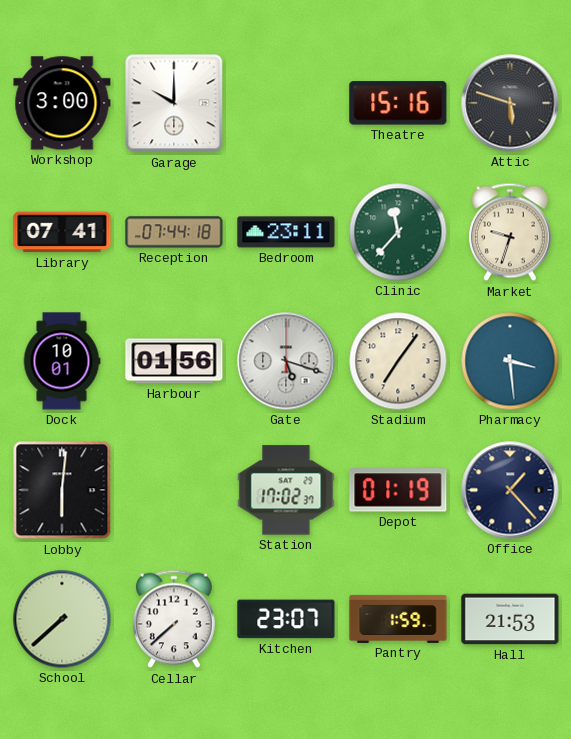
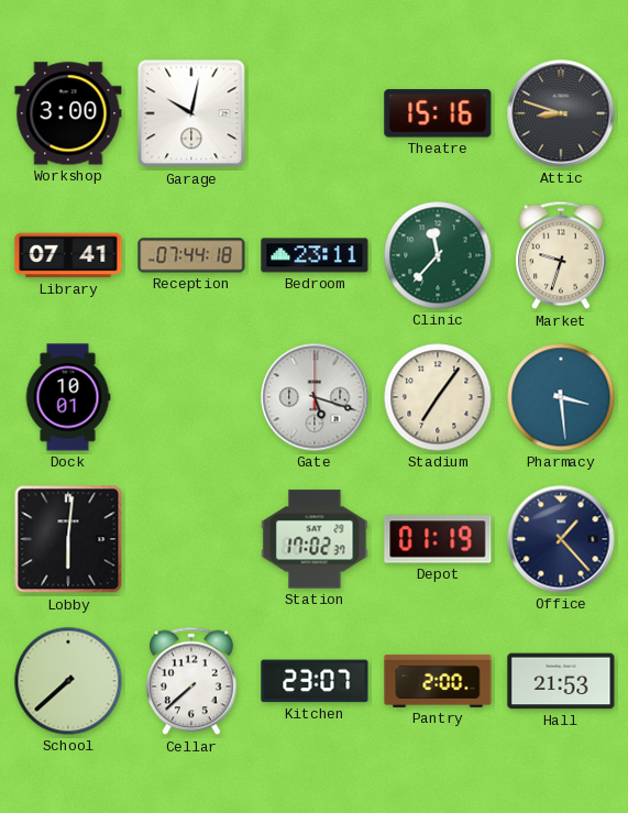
Garage: 10:00 -> 10:02
Attic: 5:48 -> 8:48
Harbour: 01:56 -> none
Pantry: 1:59 -> 2:00
